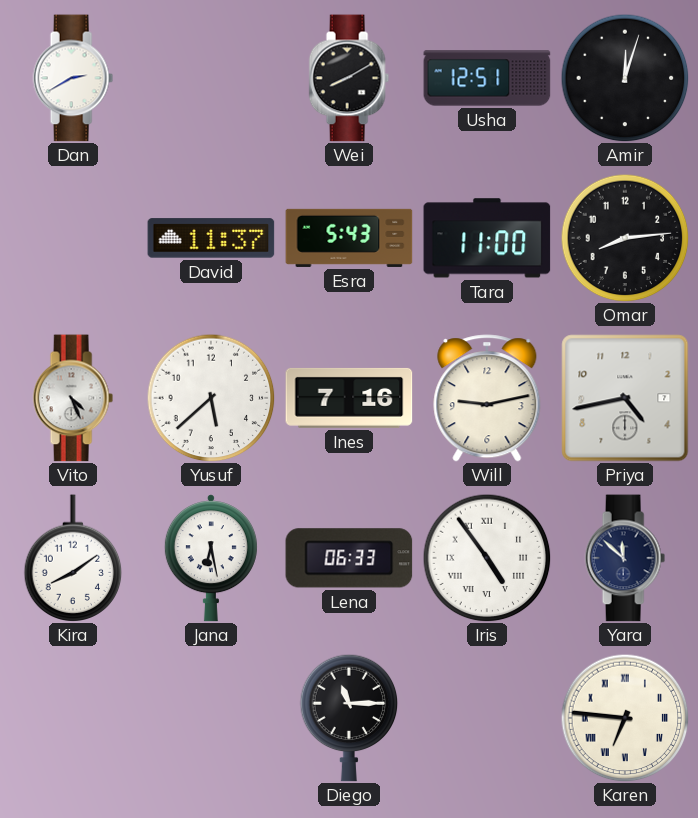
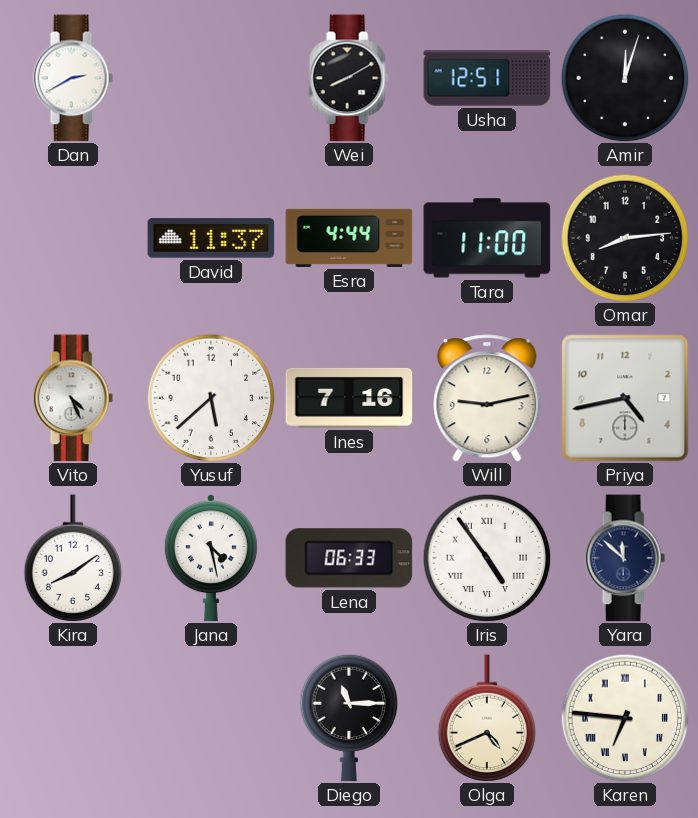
Esra: 5:43 -> 4:44
Jana: 6:28 -> 4:28
Olga: none -> 4:41
